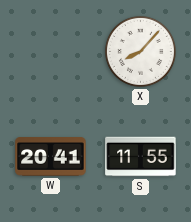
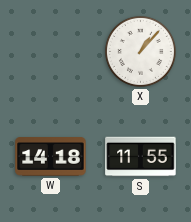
X: 8:07 -> 1:07
W: 20:41 -> 14:18
